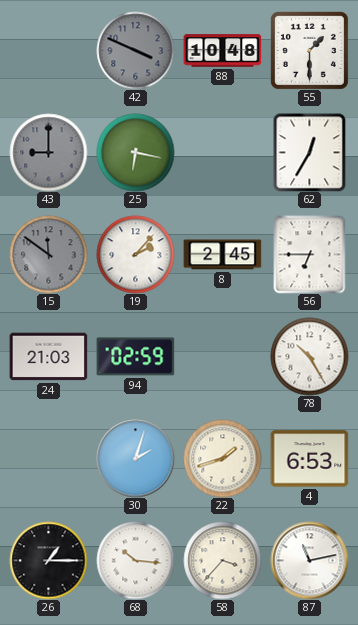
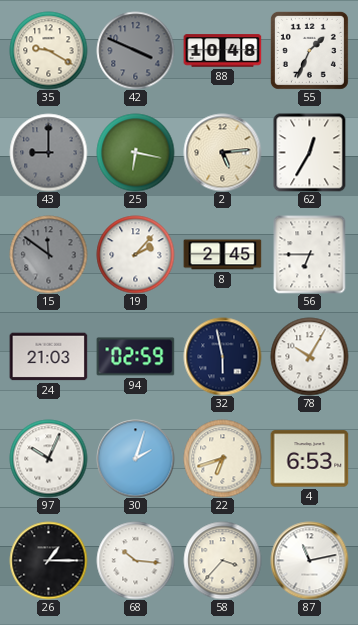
35: none -> 9:20
55: 1:30 -> 1:34
2: none -> 5:14
32: none -> 5:58
78: 10:25 -> 10:05
97: none -> 10:04
22: 1:42 -> 6:42
